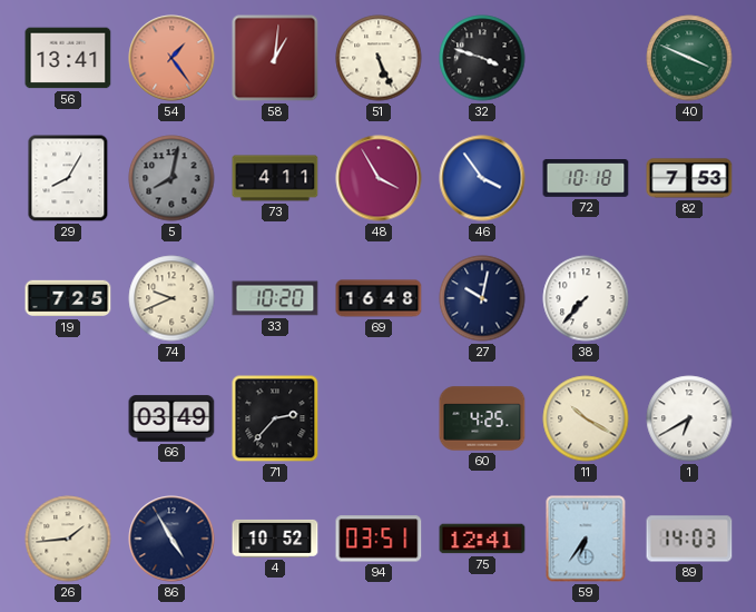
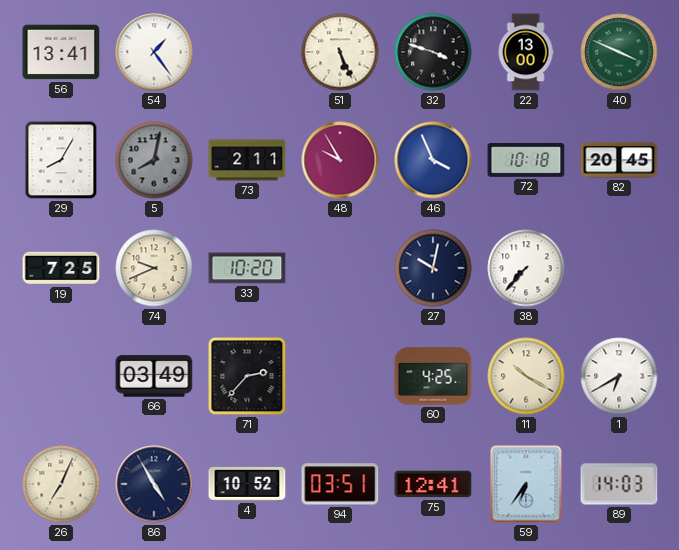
54 dial: salmon -> white
58: 1:01 -> none
22: none -> 13:00
73: 4:11 -> 2:11
48: 3:55 -> 9:55
46: 3:54 -> 3:56
82: 7:53 -> 20:45
69: 16:48 -> none
26: 1:44 -> 7:04
